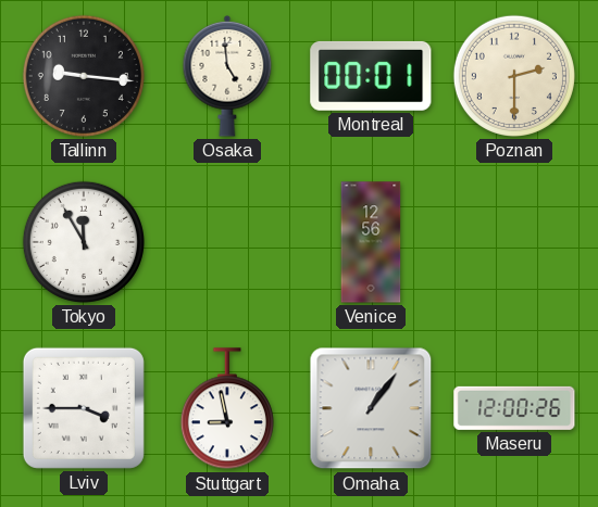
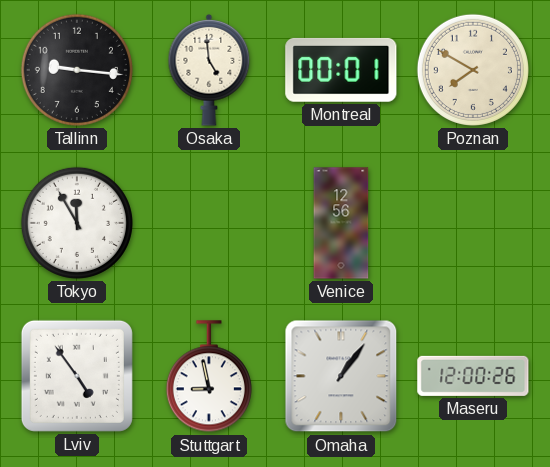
Poznan: 2:30 -> 7:50
Lviv: 3:45 -> 4:54
